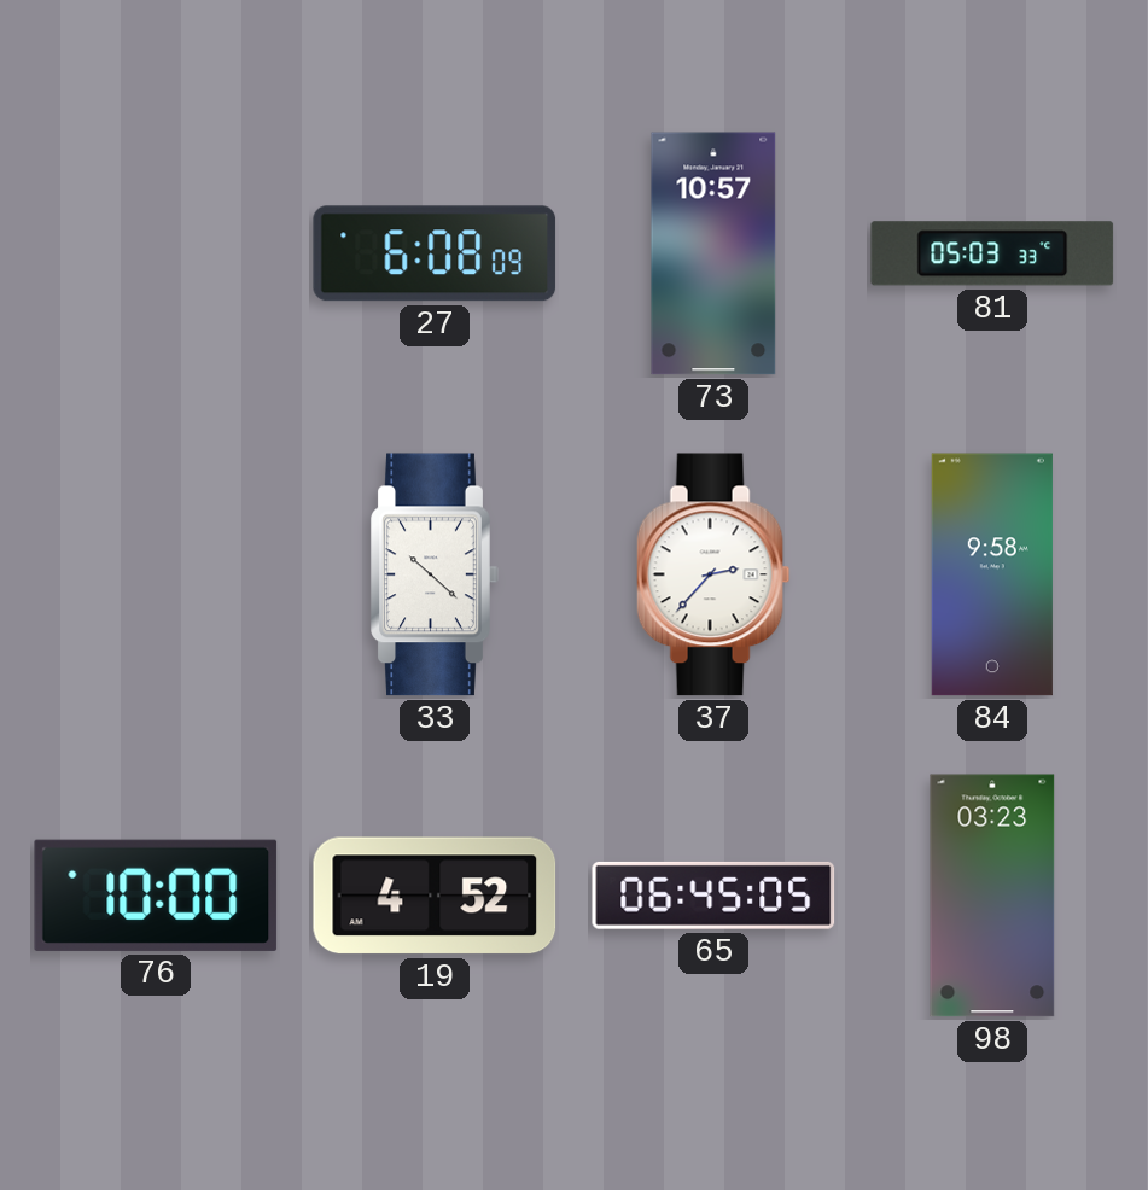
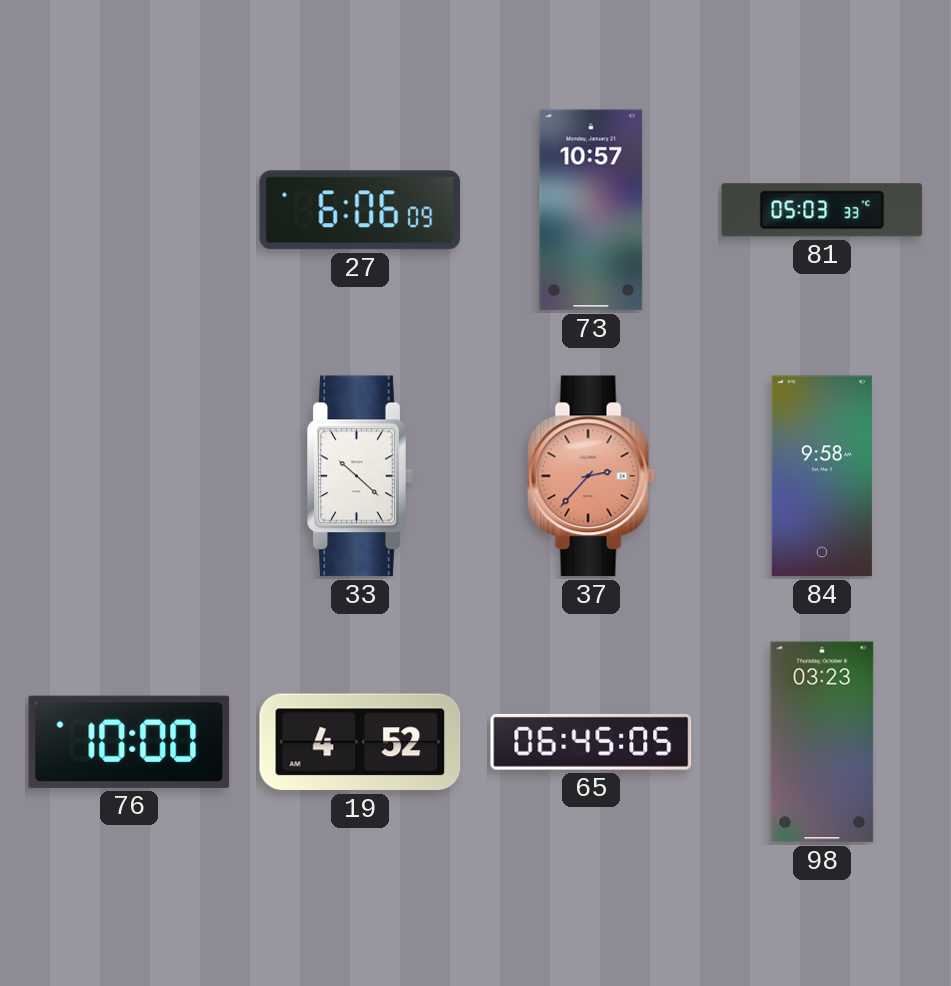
27: 6:08 -> 6:06
37 dial: white -> salmon
